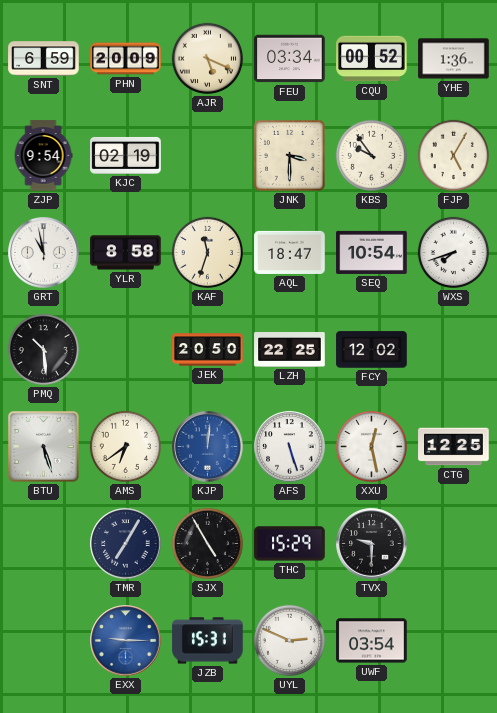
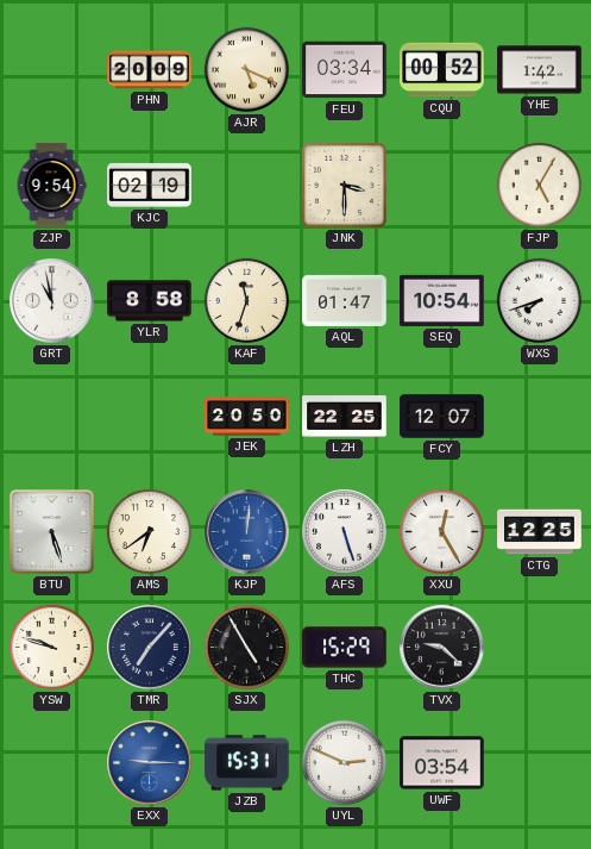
SNT: 6:59 -> none
YHE: 1:36 -> 1:42
KBS: 9:54 -> none
AQL: 18:47 -> 01:47
PMQ: 10:29 -> none
FCY: 12:02 -> 12:07
XXU: 12:28 -> 12:25
YSW: none -> 9:48
TMR: 7:05 -> 7:07
TVX: 9:30 -> 9:22
